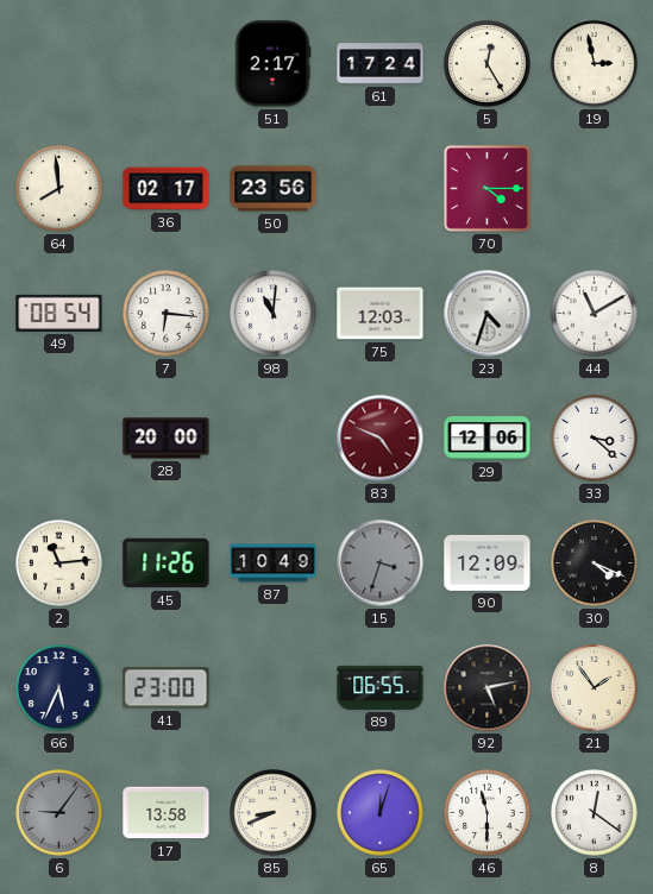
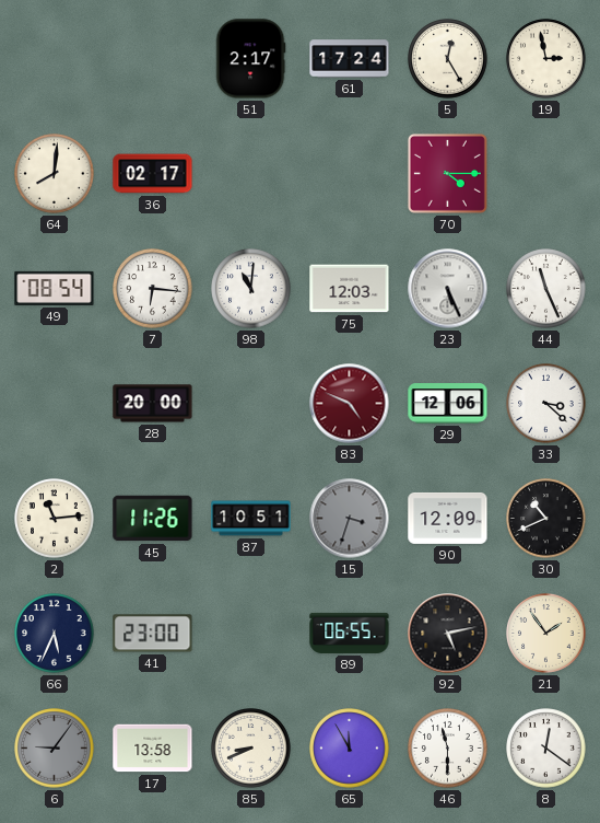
64: 7:59 -> 8:01
50: 23:56 -> none
23: 4:33 -> 5:26
44: 11:10 -> 11:26
87: 10:49 -> 10:51
30: 4:19 -> 10:41
65: 12:03 -> 11:55
